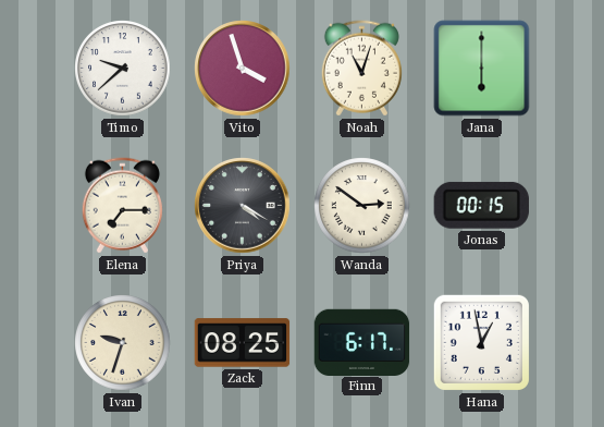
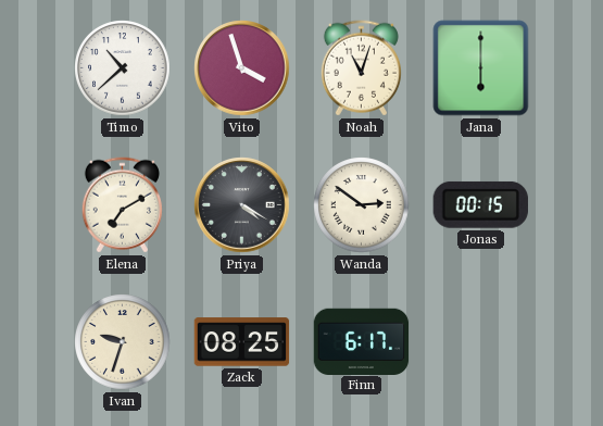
Timo: 9:38 -> 10:38
Elena: 7:15 -> 7:10
Hana: 12:58 -> none
